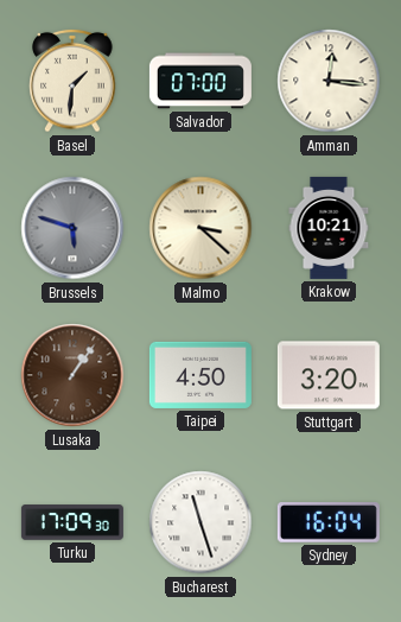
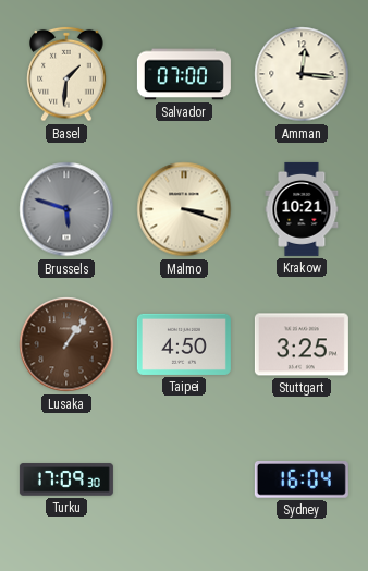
Malmo: 3:22 -> 3:18
Stuttgart: 3:20 -> 3:25
Bucharest: 11:27 -> none
